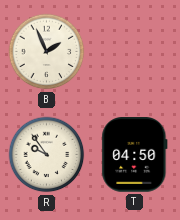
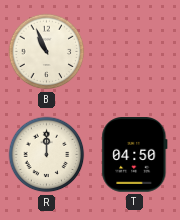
B: 1:56 -> 10:56
R: 9:54 -> 12:00
